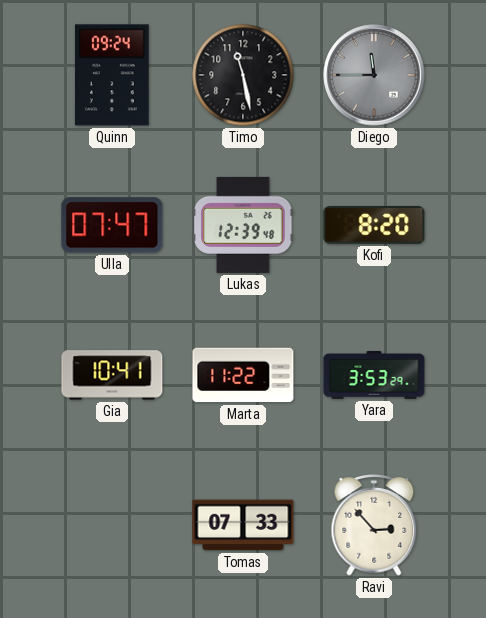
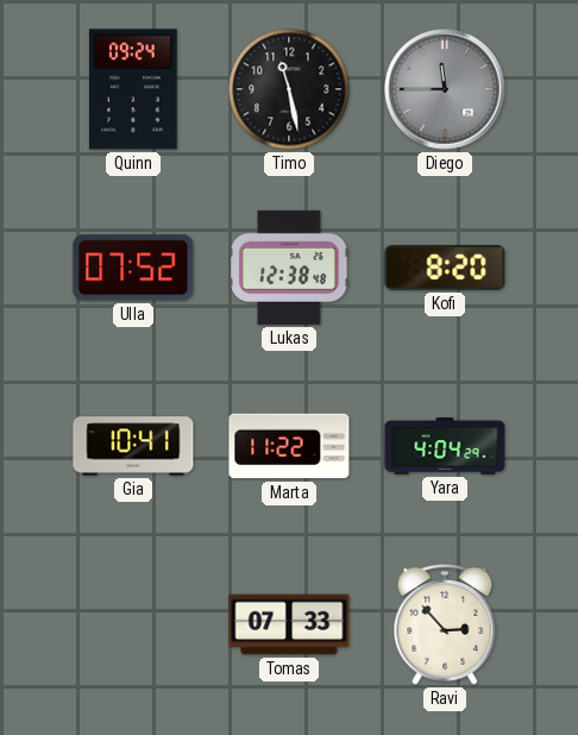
Ulla: 07:47 -> 07:52
Lukas: 12:39 -> 12:38
Yara: 3:53 -> 4:04
